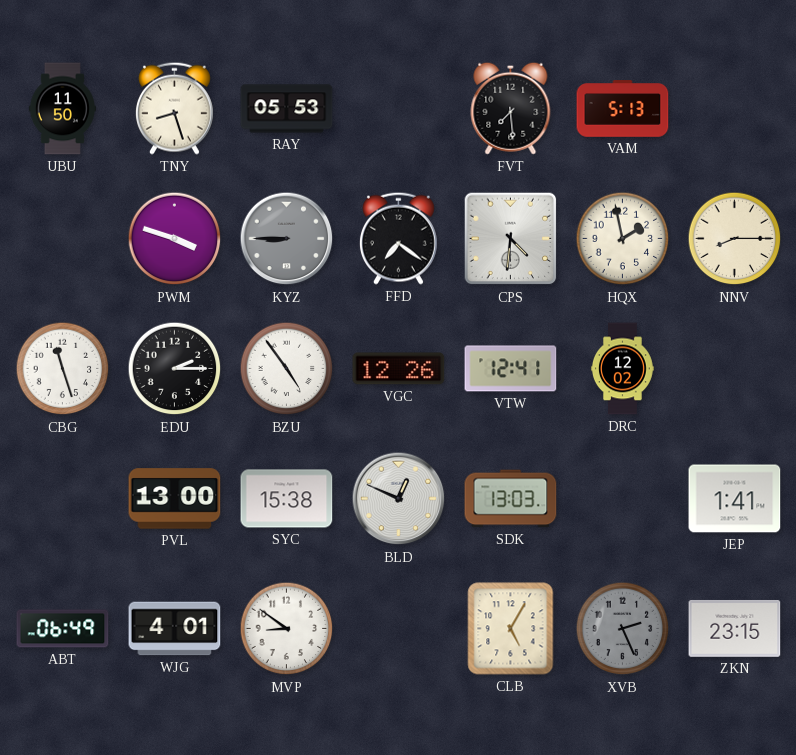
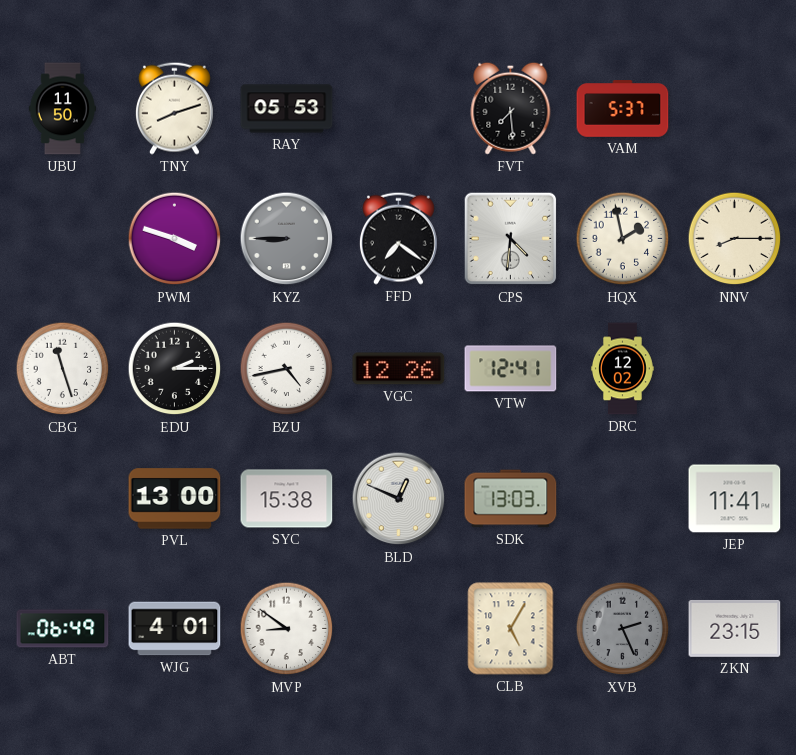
TNY: 8:27 -> 8:12
VAM: 5:13 -> 5:37
BZU: 4:54 -> 4:43
JEP: 1:41 -> 11:41
